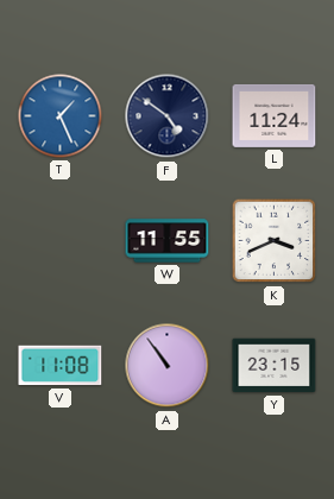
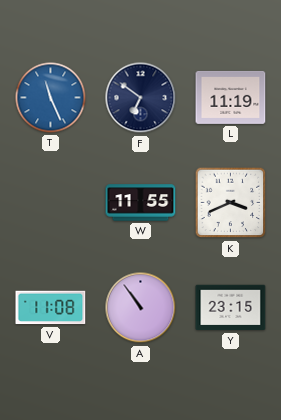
T: 1:26 -> 11:26
F: 4:51 -> 6:51
L: 11:24 -> 11:19
